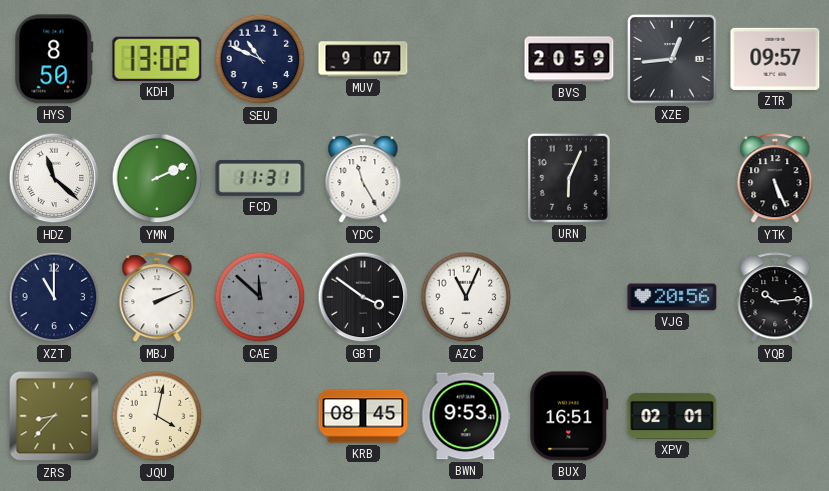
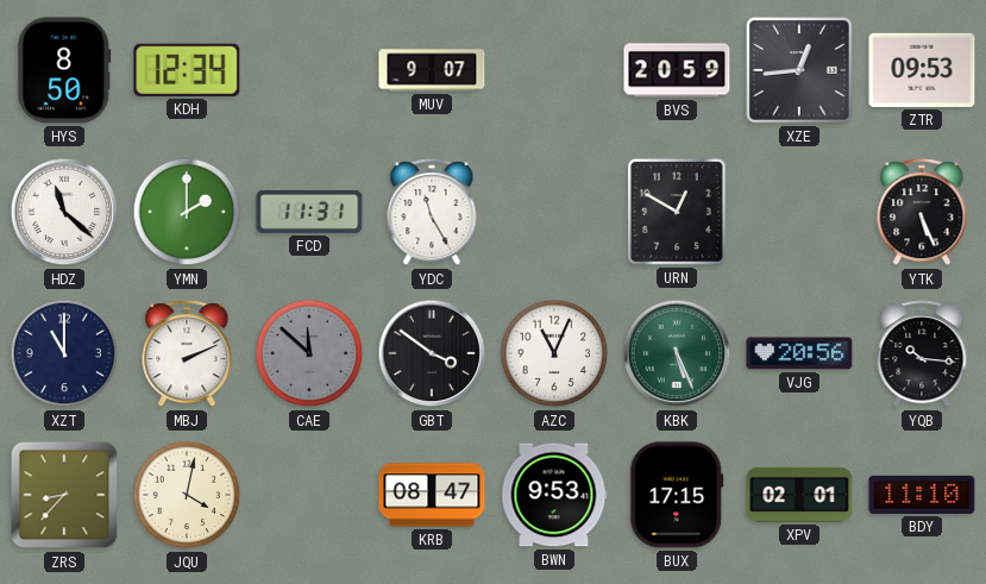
KDH: 13:02 -> 12:34
SEU: 10:49 -> none
ZTR: 09:57 -> 09:53
YMN: 2:11 -> 2:00
URN: 6:04 -> 12:50
KBK: none -> 5:26
YQB: 10:14 -> 10:16
KRB: 08:45 -> 08:47
BUX: 16:51 -> 17:15
BDY: none -> 11:10
